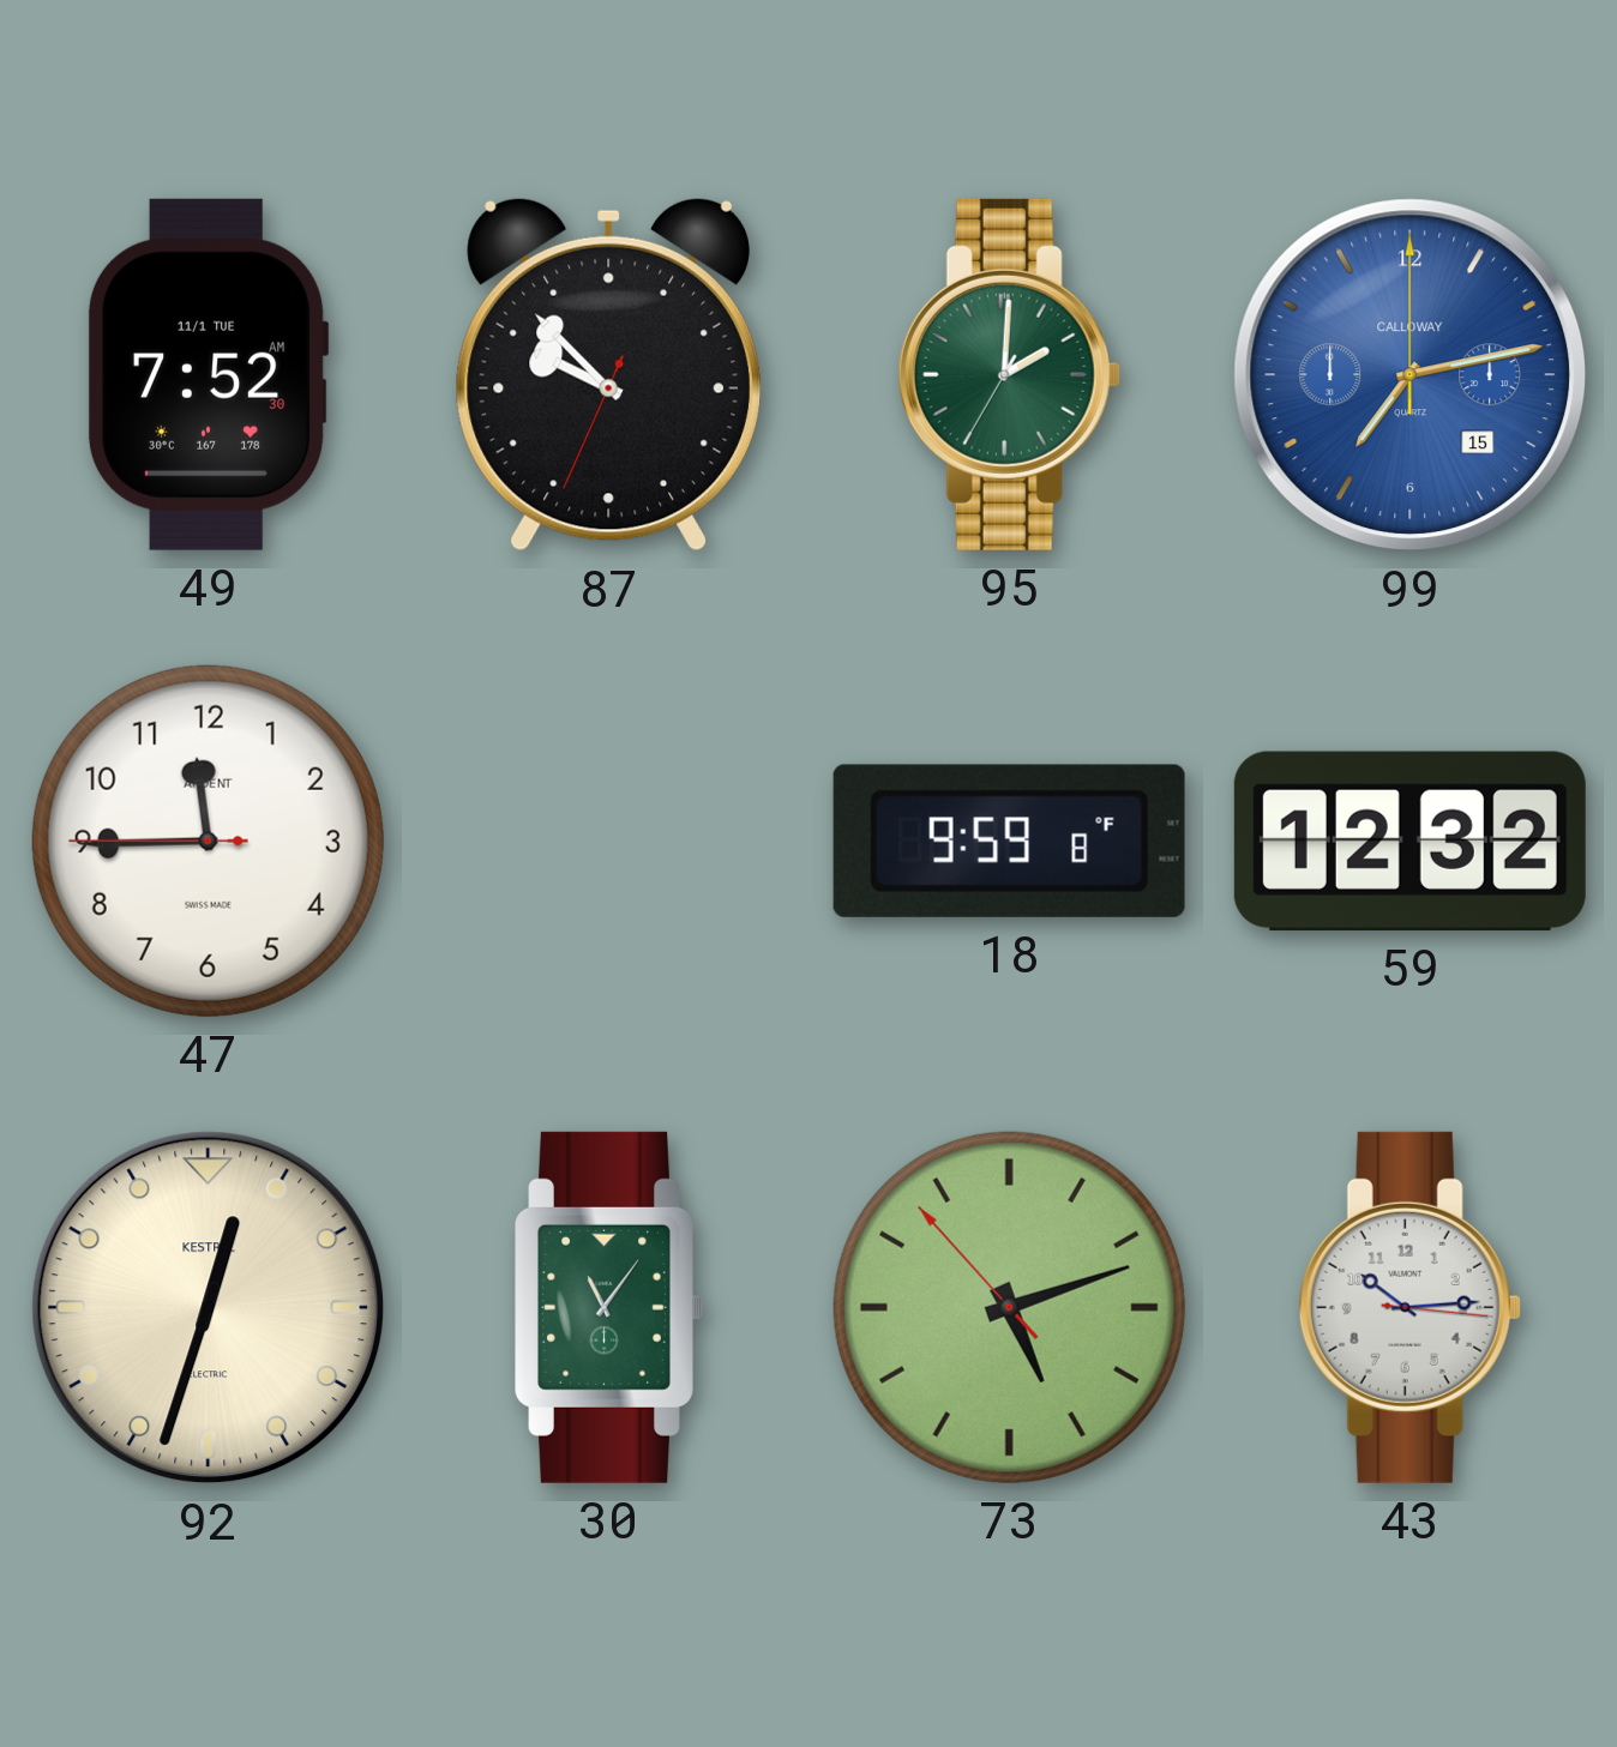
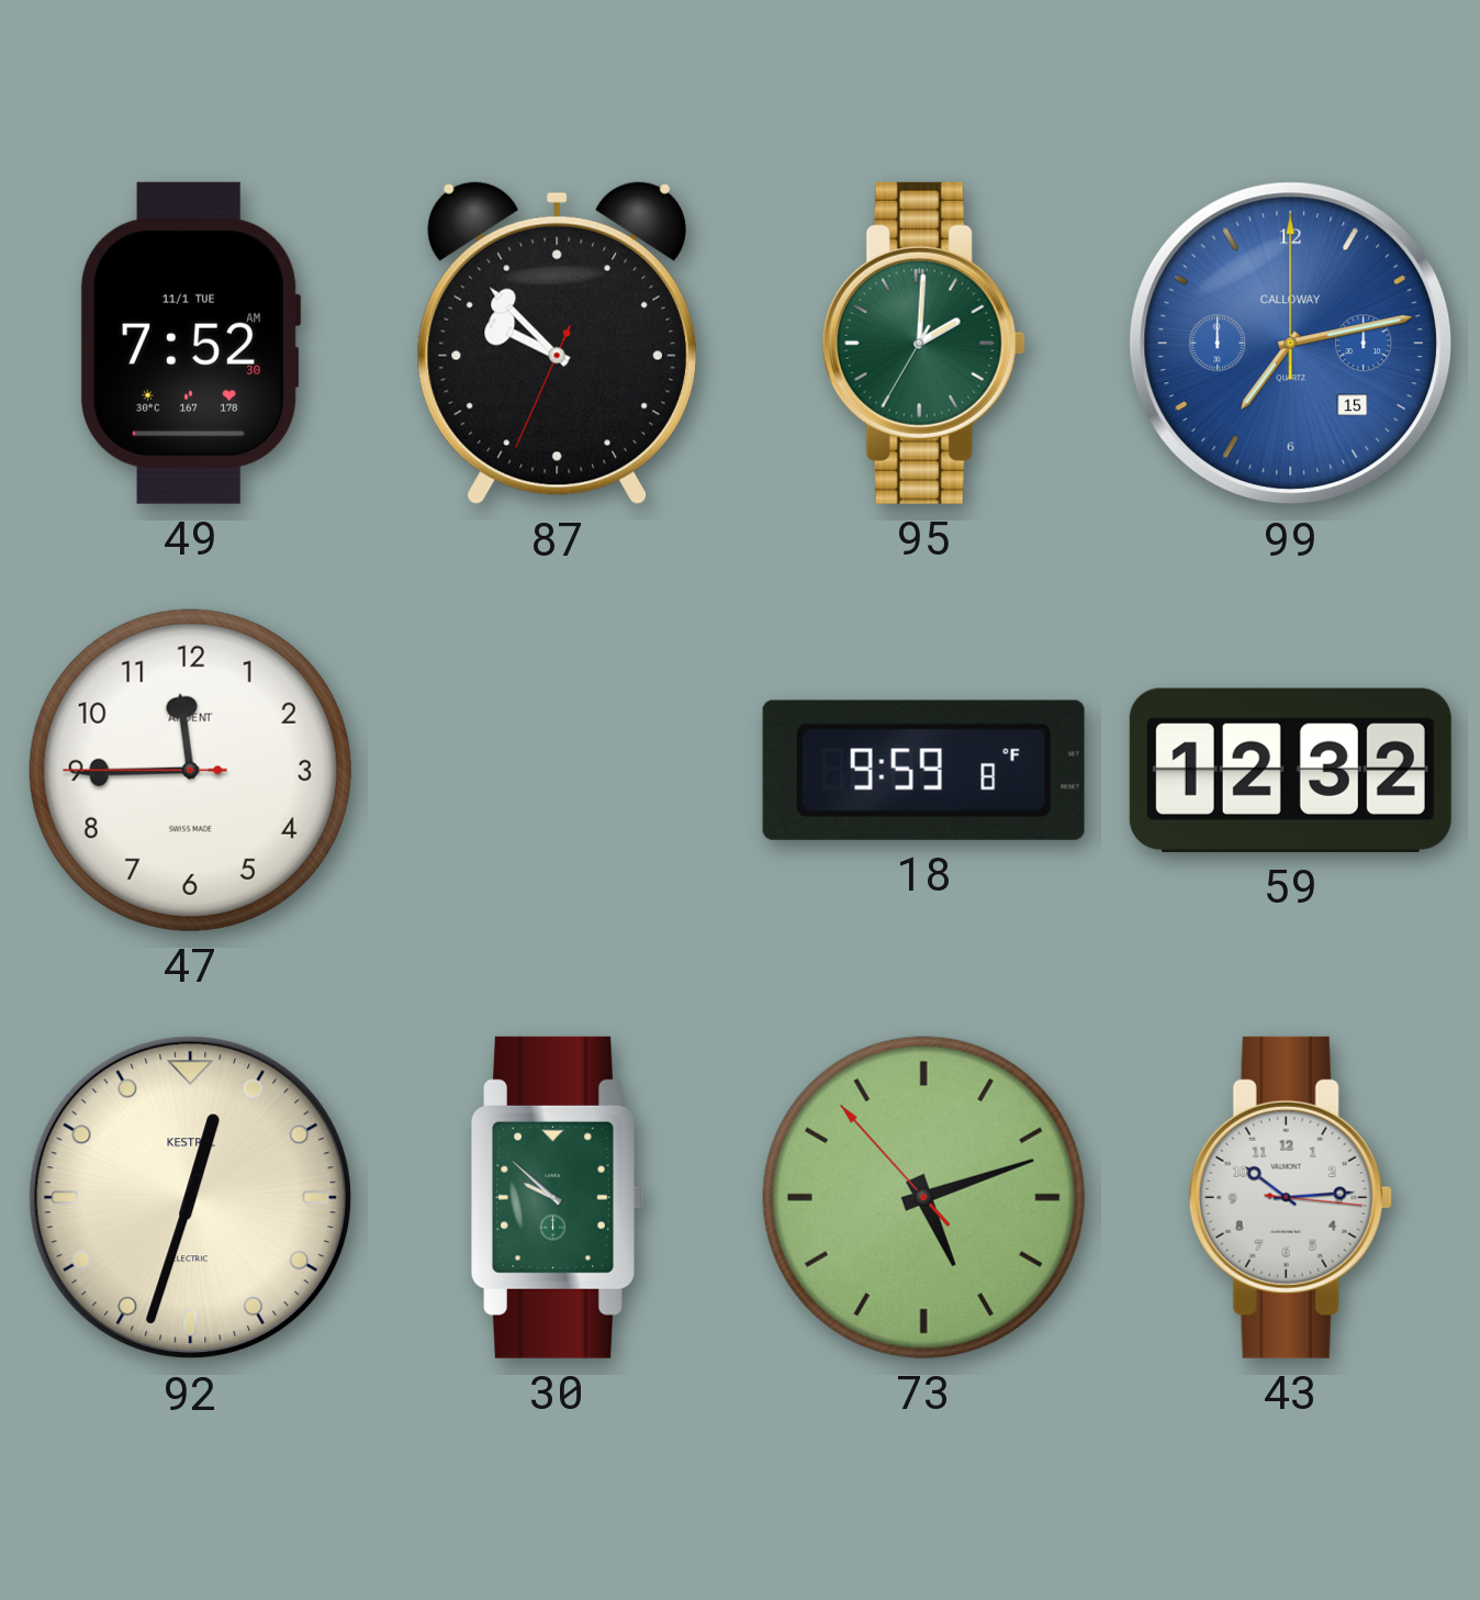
30: 11:06 -> 9:52
